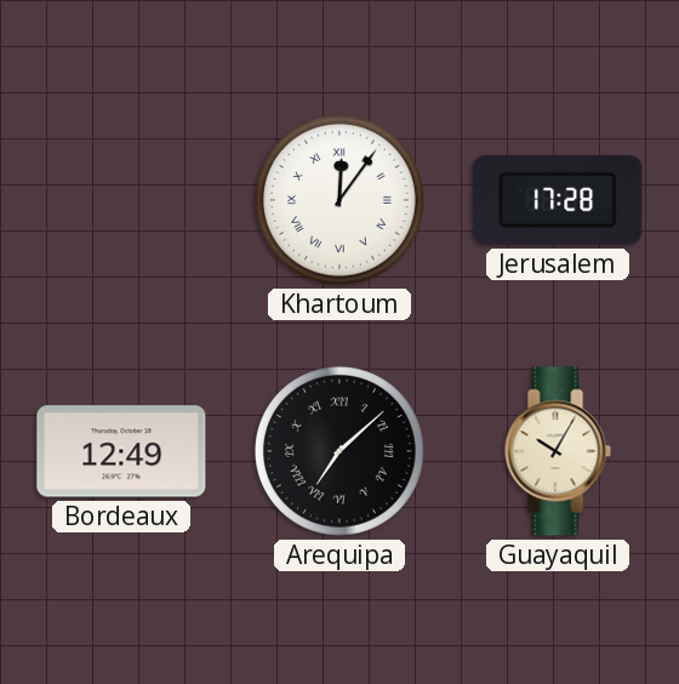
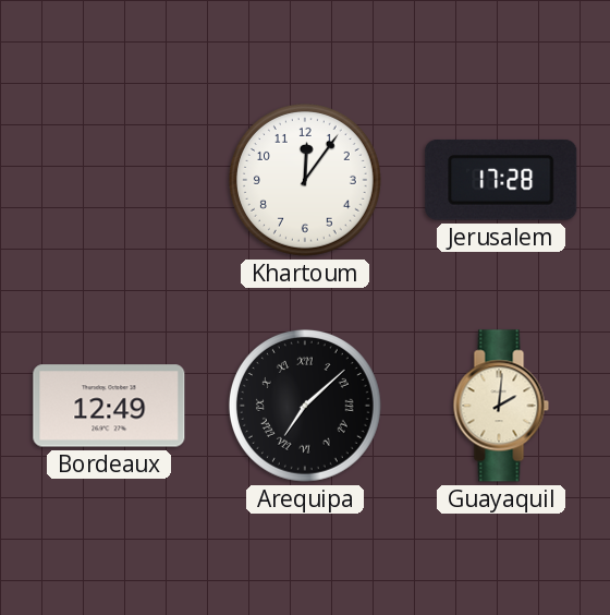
Khartoum numerals: Roman -> Arabic
Guayaquil: 10:05 -> 2:01
